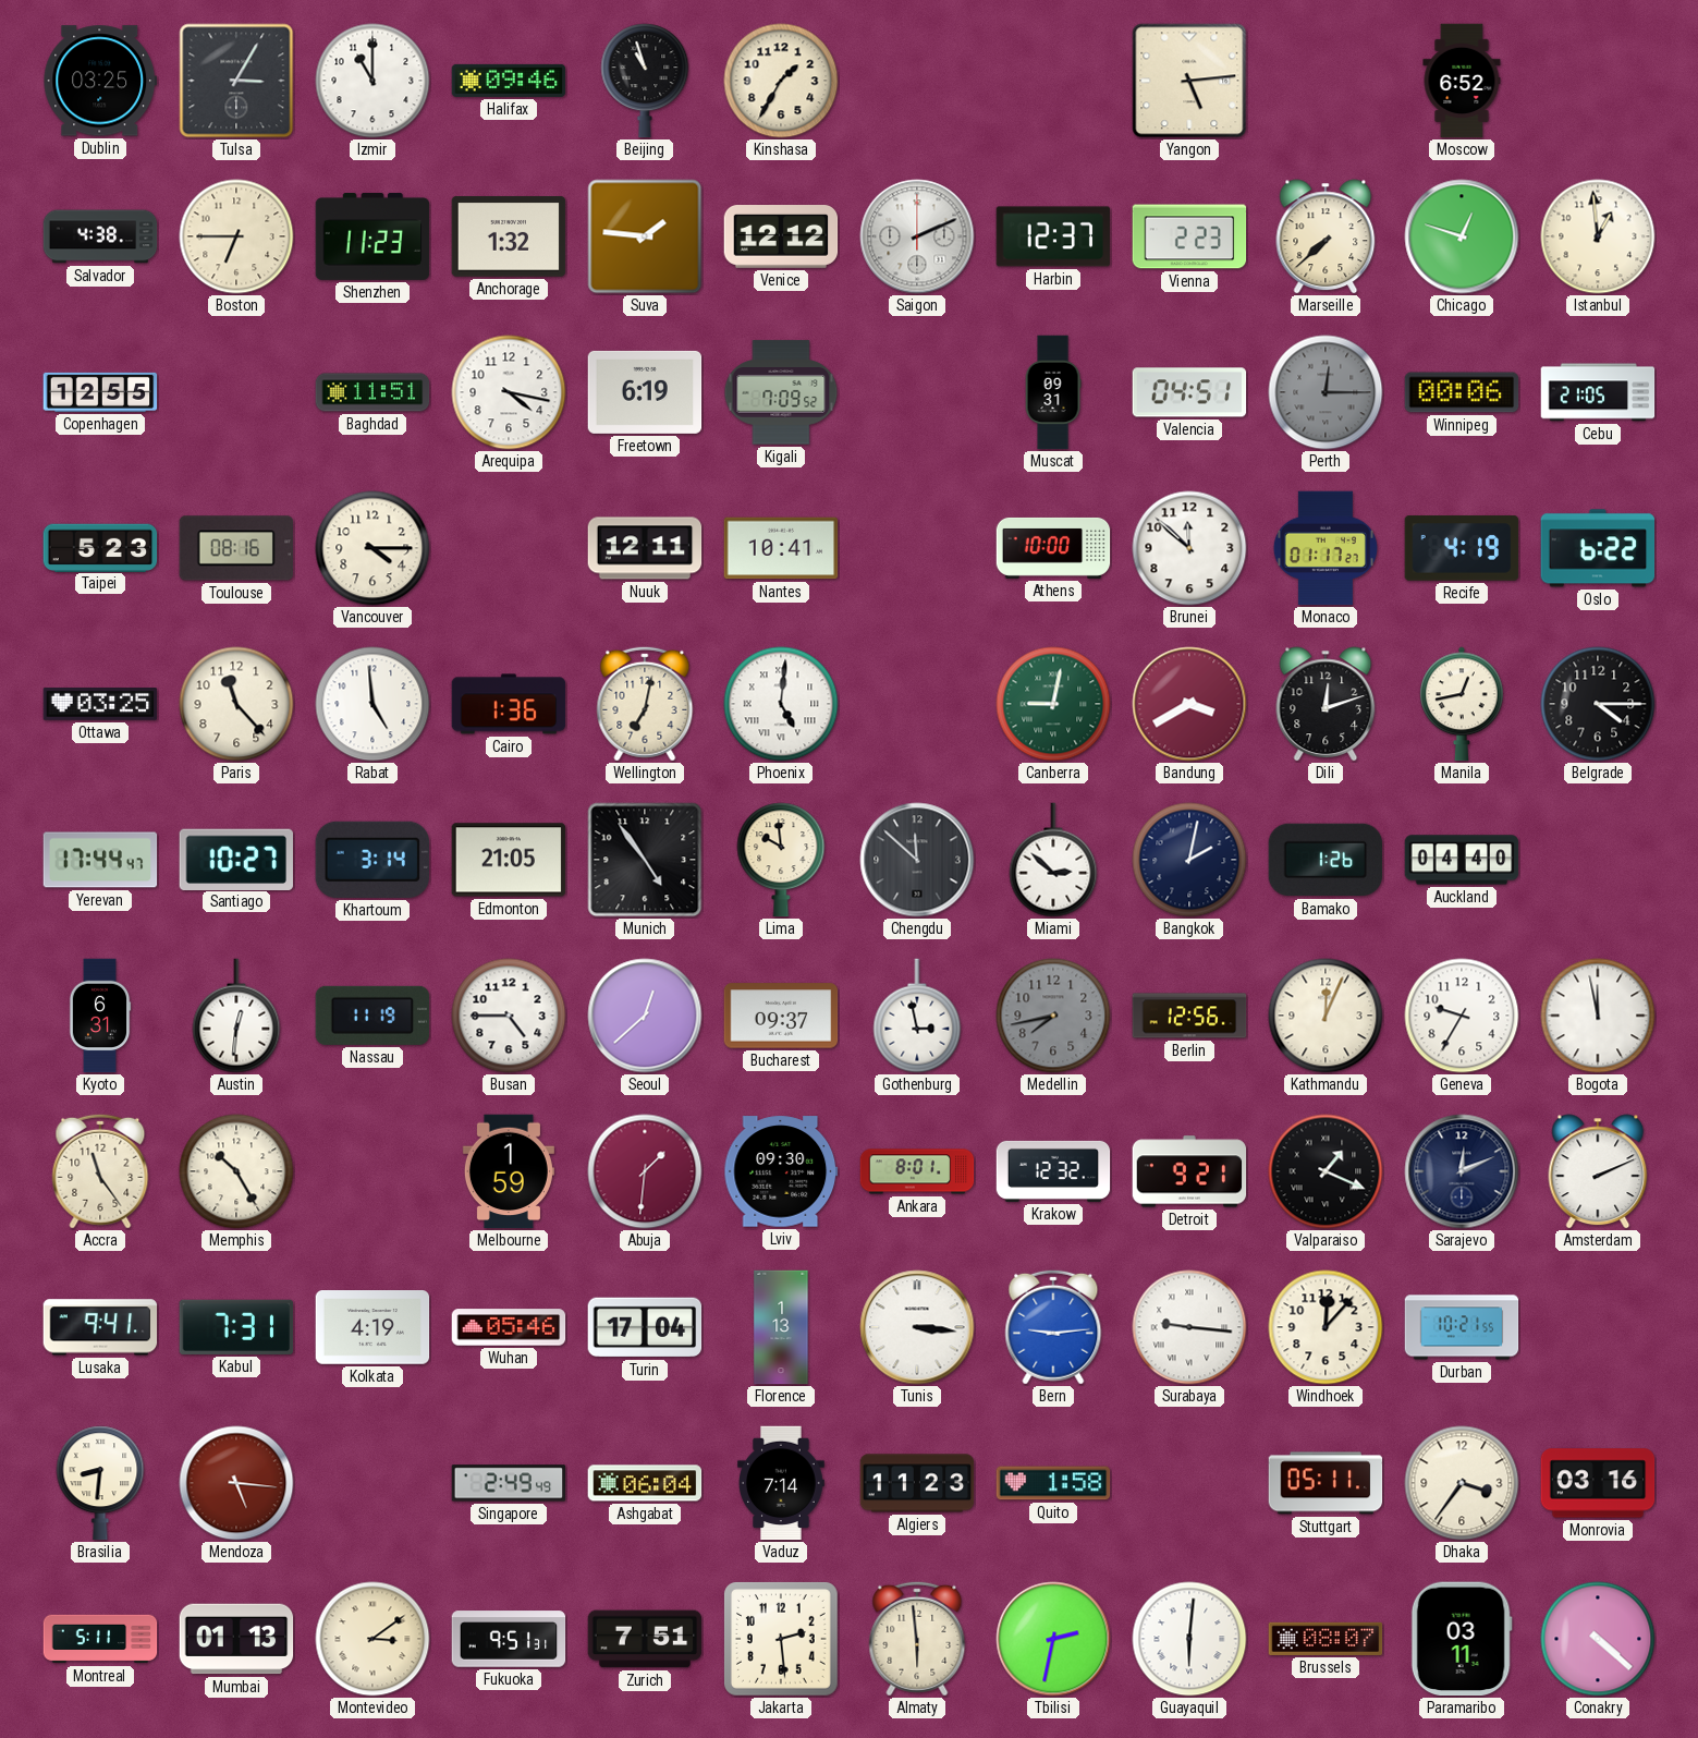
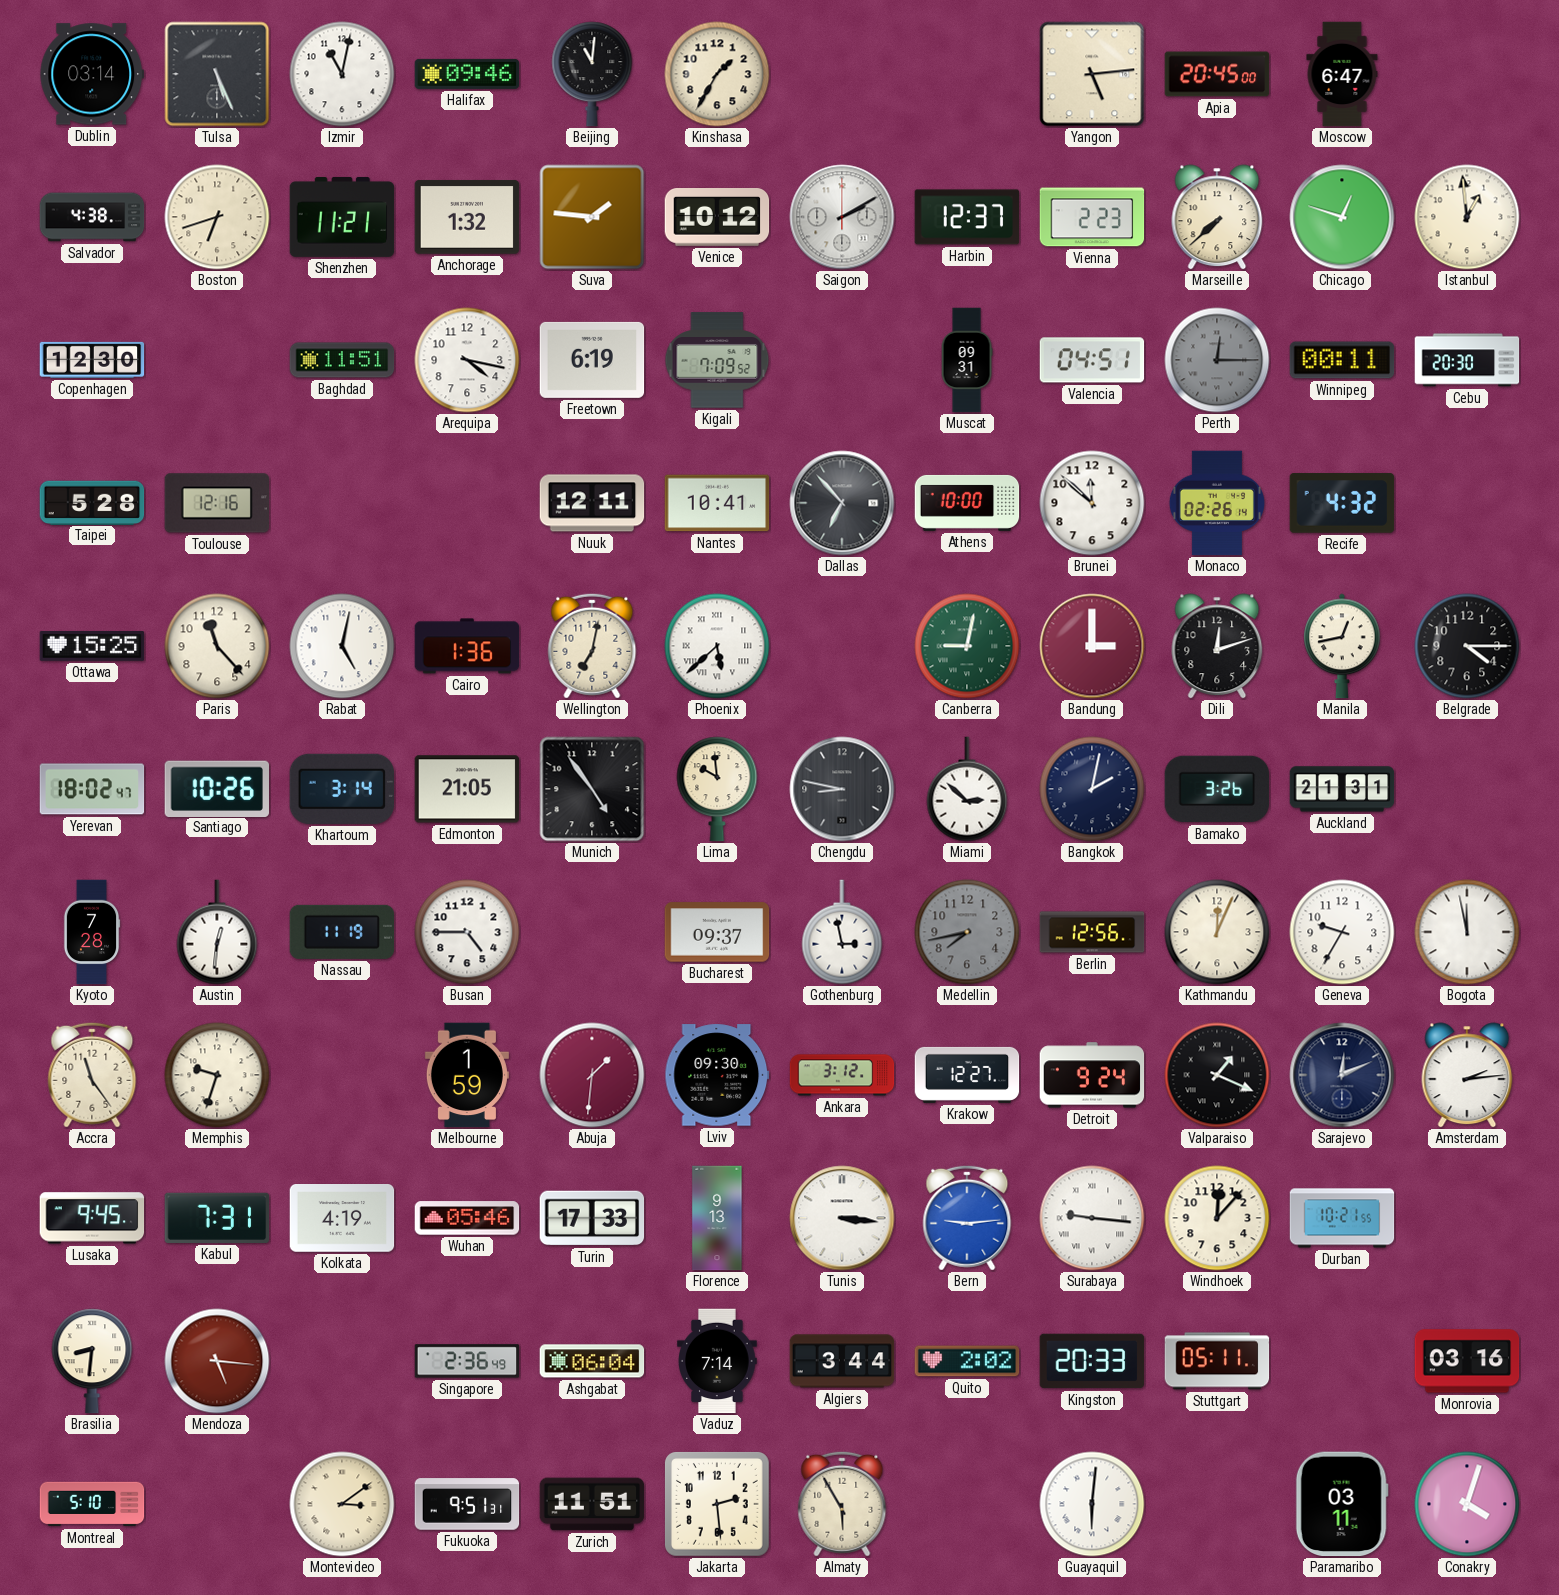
Dublin: 03:25 -> 03:14
Tulsa: 3:05 -> 5:26
Izmir: 11:00 -> 11:02
Beijing: 10:57 -> 11:01
Apia: none -> 20:45
Moscow: 6:52 -> 6:47
Boston: 6:45 -> 6:42
Shenzhen: 11:23 -> 11:21
Venice: 12:12 -> 10:12
Saigon: 2:11 -> 2:10
Copenhagen: 12:55 -> 12:30
Winnipeg: 00:06 -> 00:11
Cebu: 21:05 -> 20:30
Taipei: 5:23 -> 5:28
Toulouse: 08:16 -> 12:16
Vancouver: 4:15 -> none
Dallas: none -> 6:53
Monaco: 01:17 -> 02:26
Recife: 4:19 -> 4:32
Oslo: 6:22 -> none
Ottawa: 03:25 -> 15:25
Rabat: 4:59 -> 5:02
Phoenix: 5:01 -> 5:38
Bandung: 3:40 -> 3:00
Yerevan: 17:44 -> 18:02
Santiago: 10:27 -> 10:26
Chengdu: 11:52 -> 8:47
Bamako: 1:26 -> 3:26
Auckland: 04:40 -> 21:31
Kyoto: 6:31 -> 7:28
Seoul: 12:38 -> none
Memphis: 10:25 -> 9:33
Ankara: 8:01 -> 3:12
Krakow: 12:32 -> 12:27
Detroit: 9:21 -> 9:24
Amsterdam: 2:11 -> 2:14
Lusaka: 9:41 -> 9:45
Turin: 17:04 -> 17:33
Florence: 1:13 -> 9:13
Singapore: 2:49 -> 2:36
Algiers: 11:23 -> 3:44
Quito: 1:58 -> 2:02
Kingston: none -> 20:33
Dhaka: 3:36 -> none
Montreal: 5:11 -> 5:10
Mumbai: 01:13 -> none
Zurich: 7:51 -> 11:51
Almaty: 5:59 -> 5:55
Tbilisi: 2:32 -> none
Brussels: 08:07 -> none
Conakry: 4:22 -> 4:03
